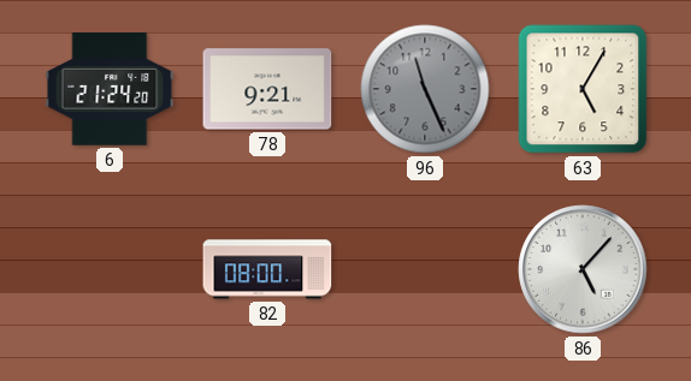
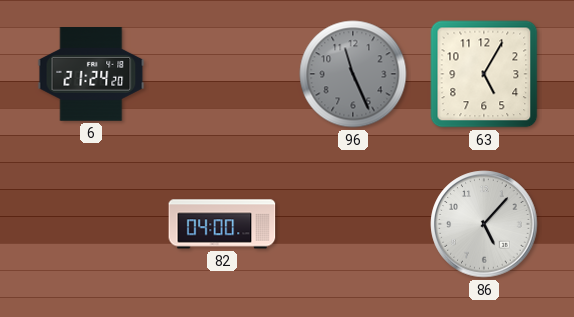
78: 9:21 -> none
82: 08:00 -> 04:00
